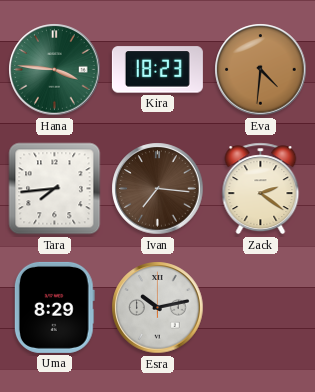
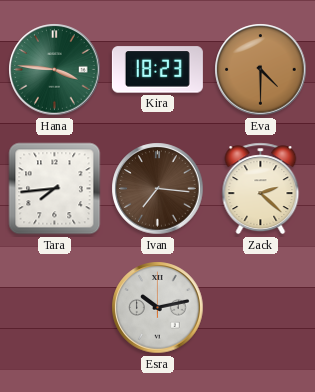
Eva: 4:31 -> 4:30
Zack: 2:21 -> 2:22
Uma: 8:29 -> none
